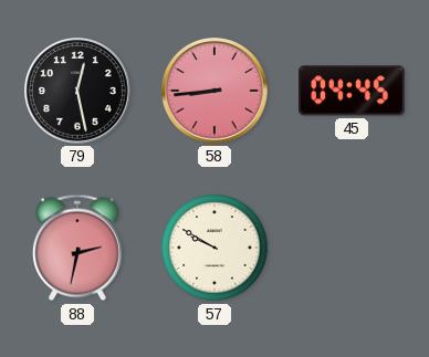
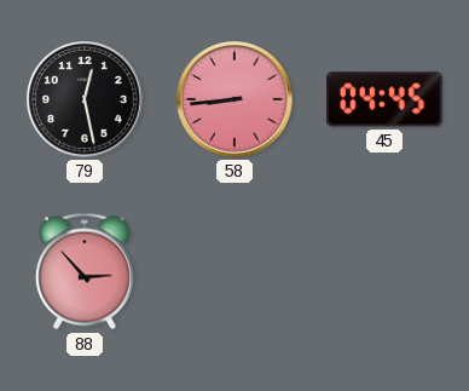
88: 2:32 -> 2:53
57: 9:50 -> none
